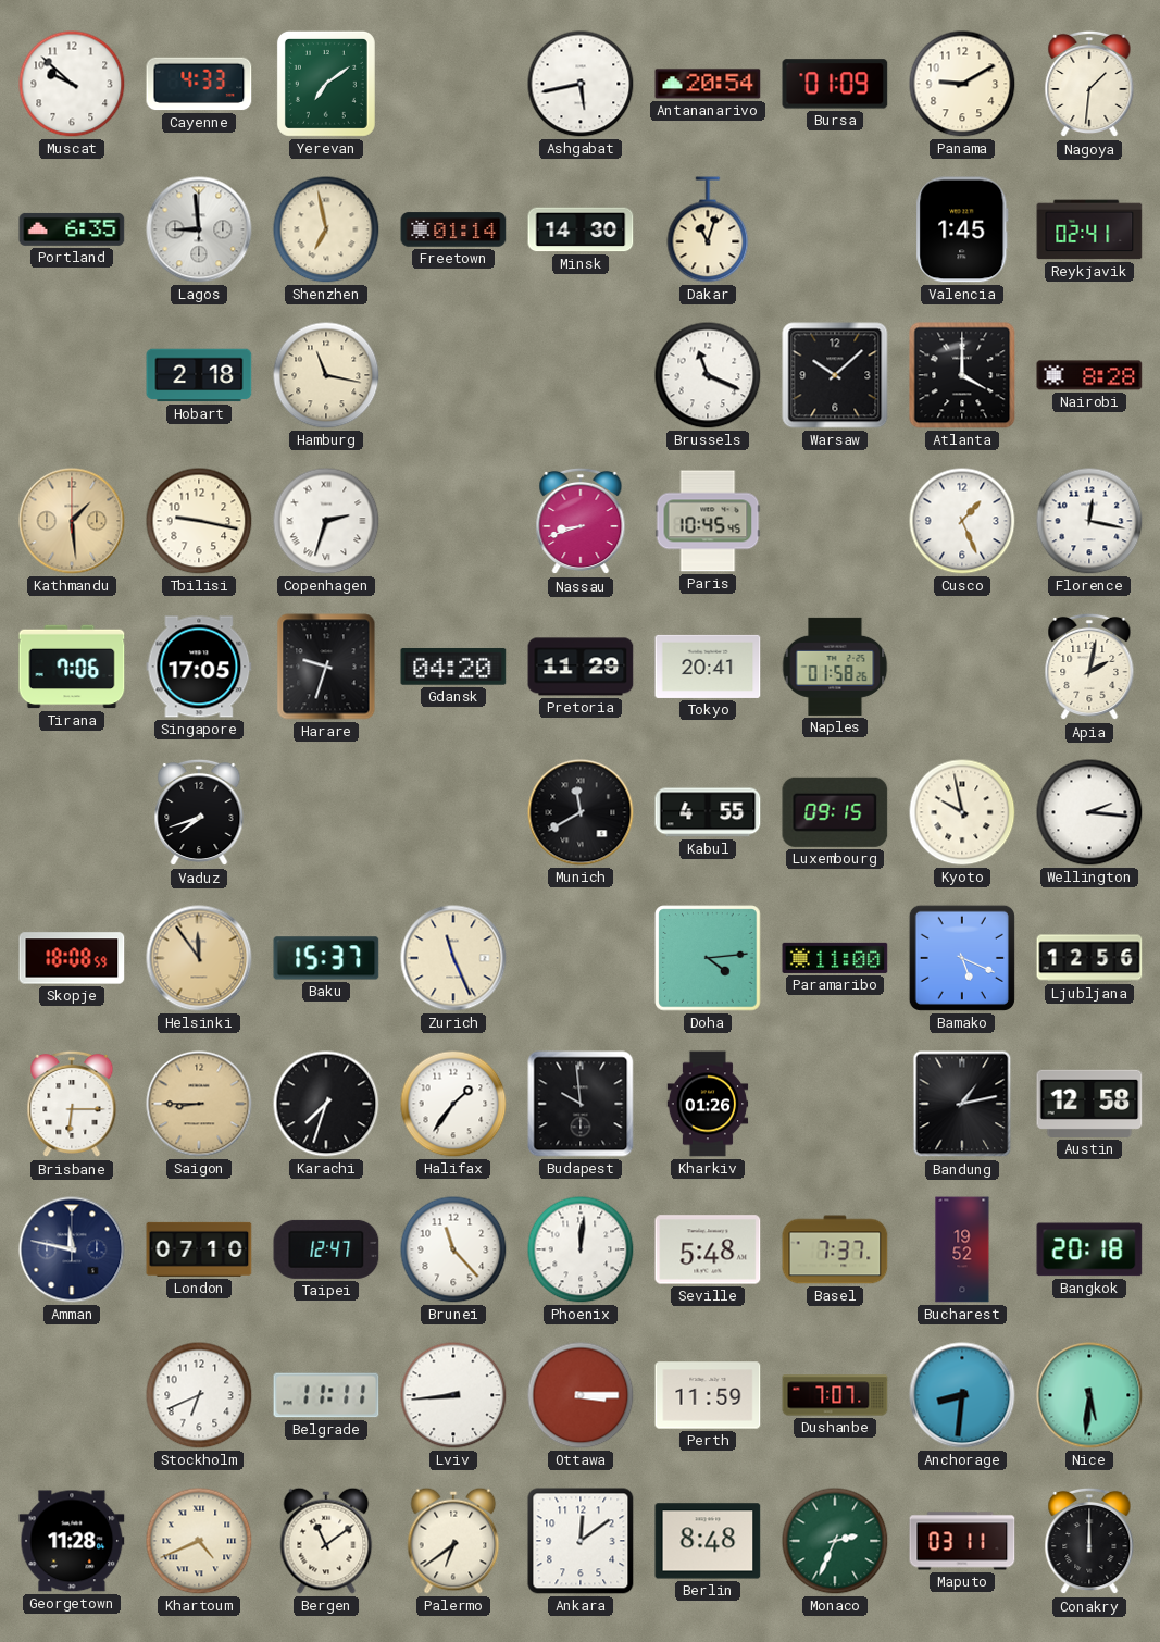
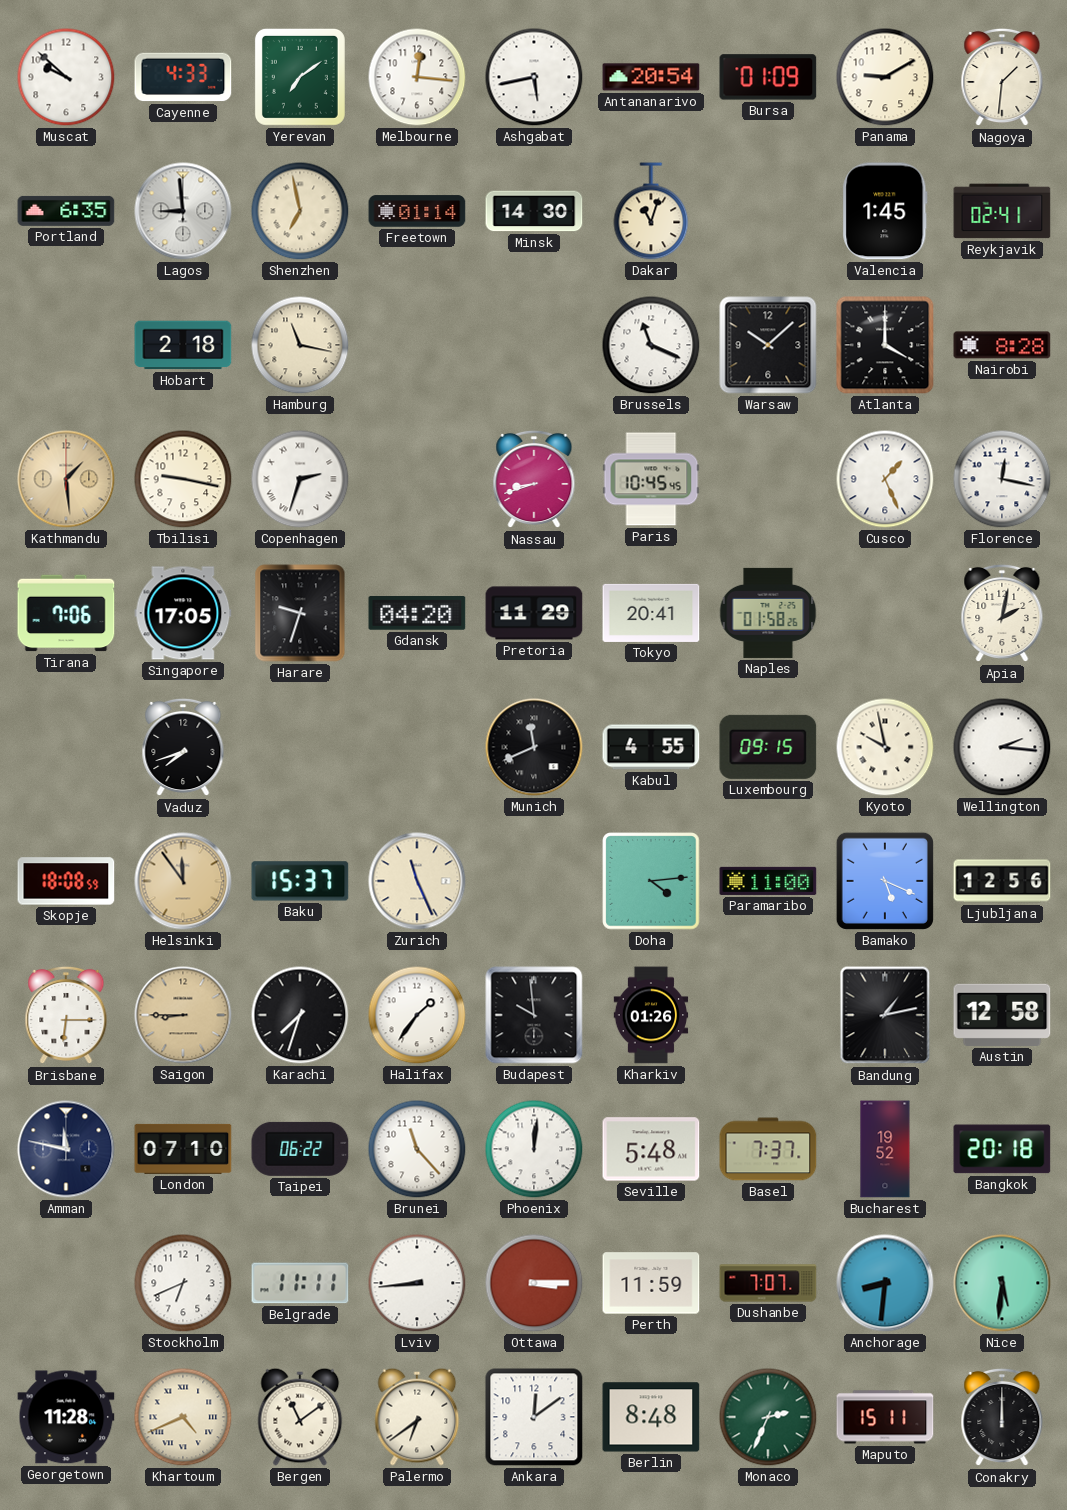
Melbourne: none -> 12:16
Munich: 11:40 -> 11:41
Taipei: 12:47 -> 06:22
Maputo: 03:11 -> 15:11
